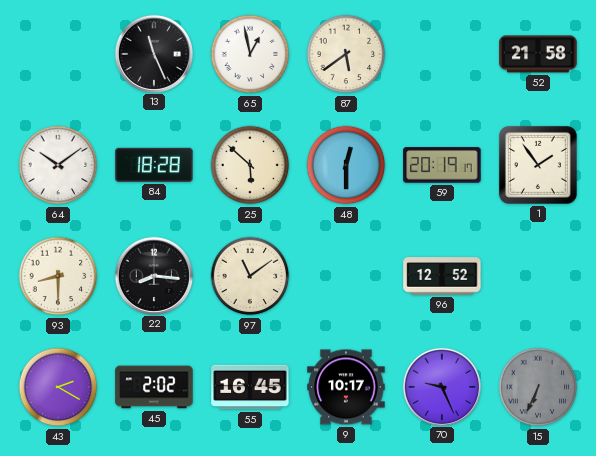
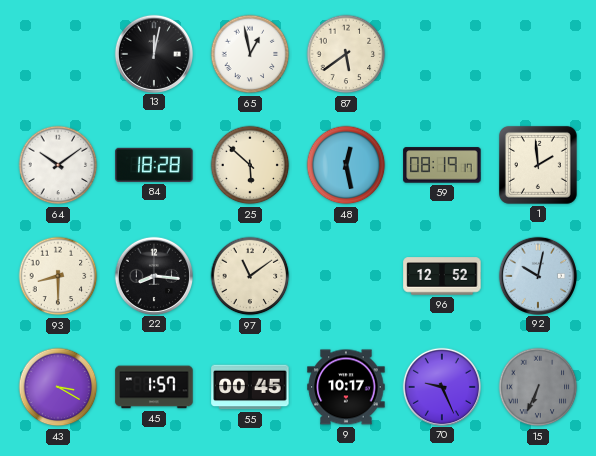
13: 11:26 -> 12:02
52: 21:58 -> none
48: 12:30 -> 12:28
59: 20:19 -> 08:19
1: 1:54 -> 1:59
92: none -> 10:02
43: 2:20 -> 3:20
45: 2:02 -> 1:57
55: 16:45 -> 00:45
